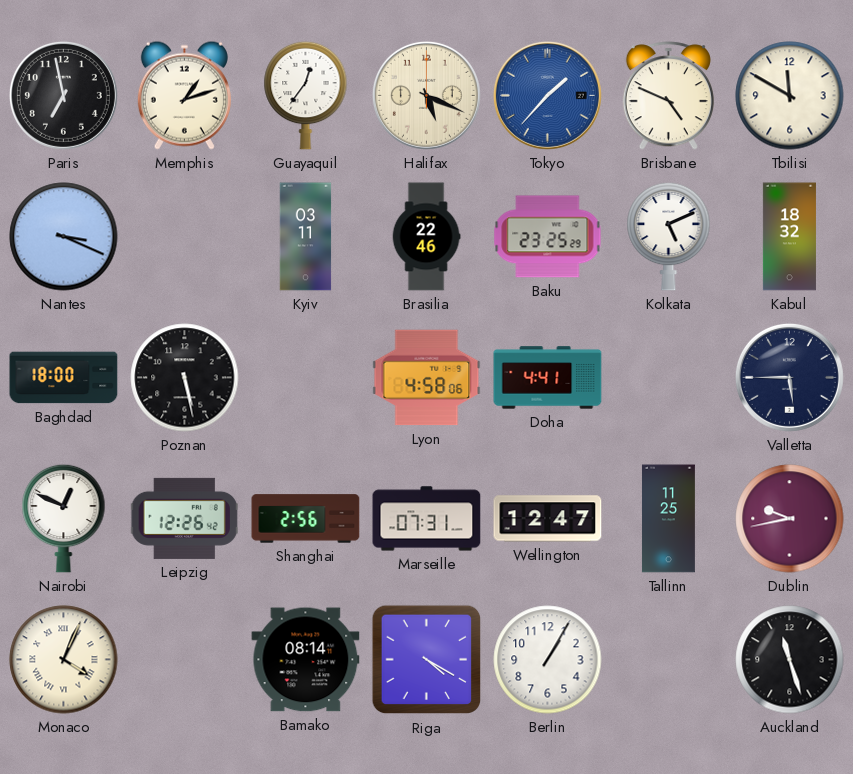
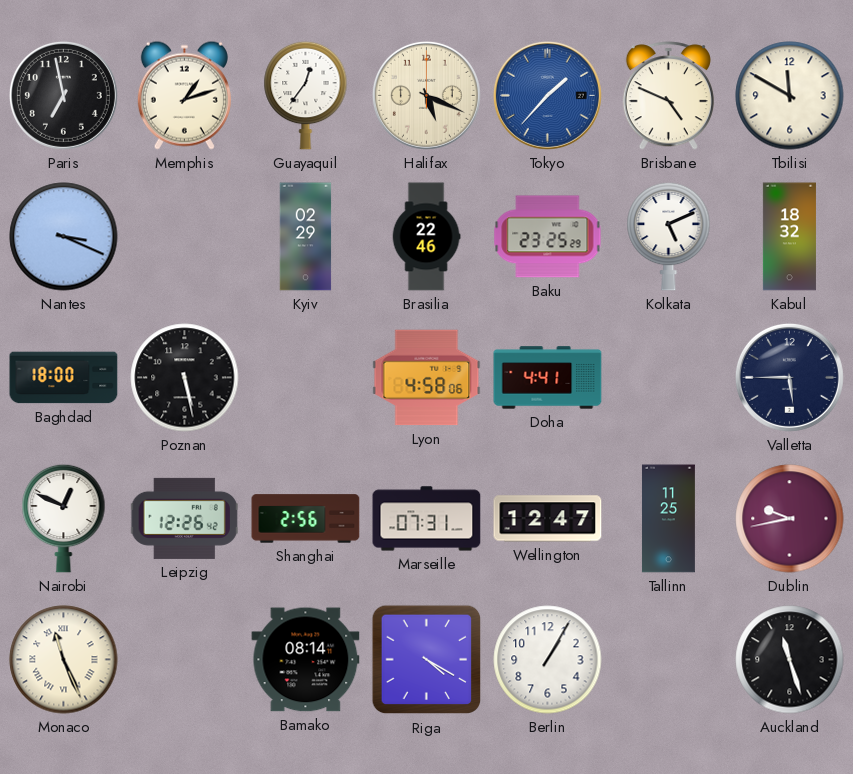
Kyiv: 03:11 -> 02:29
Monaco: 4:04 -> 11:26
